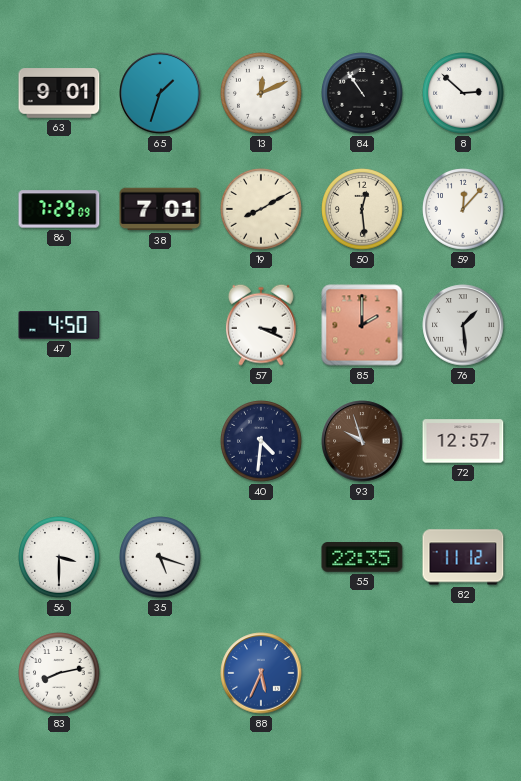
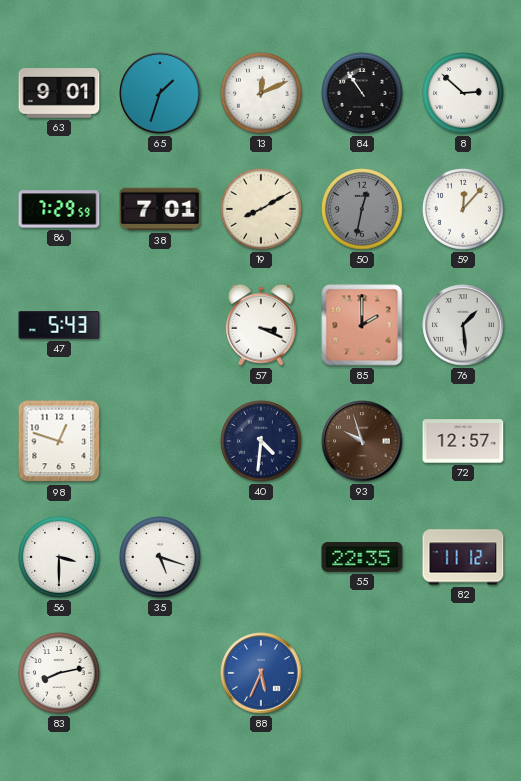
86: 7:29:09 -> 7:29:59
50: 12:29 -> 12:32
50 dial: cream -> grey
47: 4:50 -> 5:43
98: none -> 12:48
